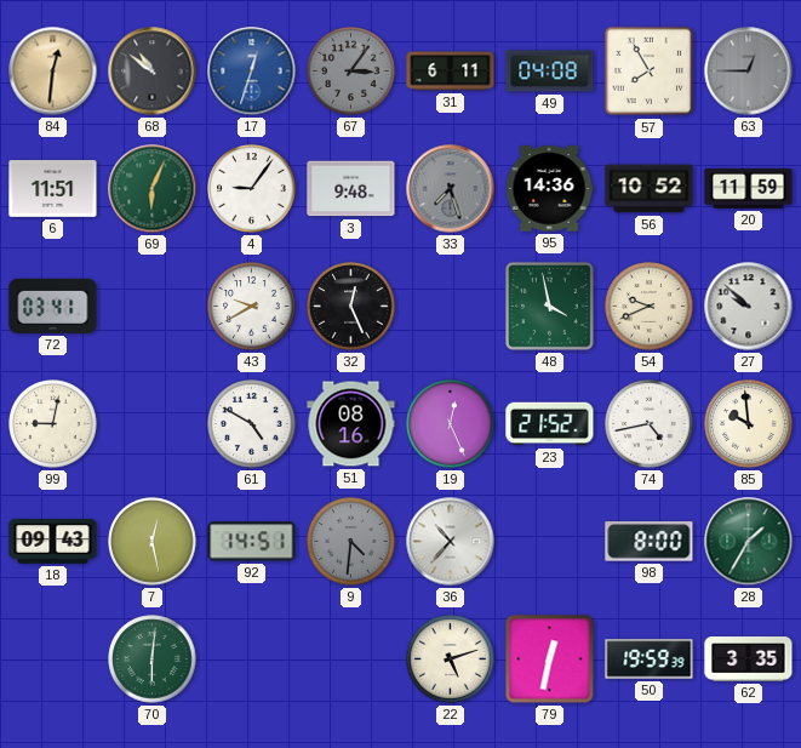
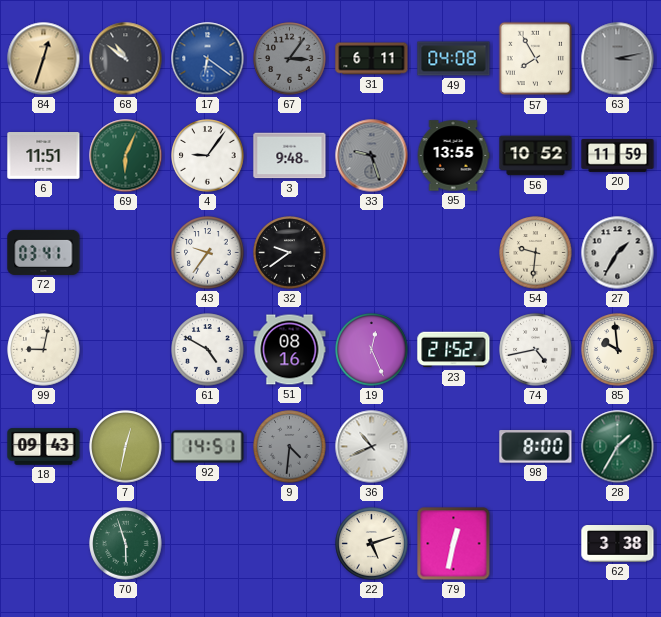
84: 12:31 -> 12:33
17: 12:33 -> 6:21
63: 12:45 -> 3:13
33: 7:27 -> 9:27
95: 14:36 -> 13:55
43: 9:40 -> 9:36
32: 12:26 -> 9:39
48: 3:58 -> none
54: 9:41 -> 9:31
27: 9:52 -> 1:35
7: 12:28 -> 12:32
36: 10:37 -> 10:41
70: 6:01 -> 5:57
50: 19:59 -> none
62: 3:35 -> 3:38
